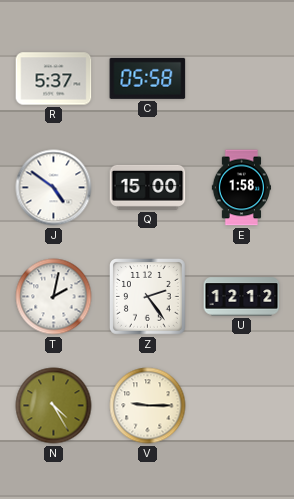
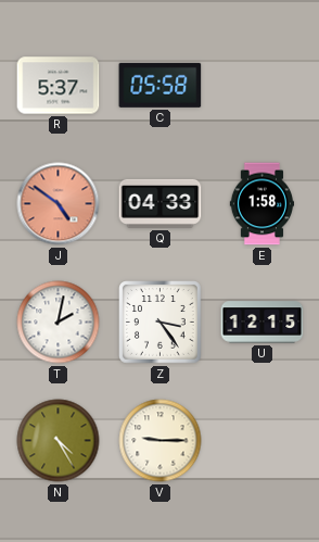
J dial: white -> salmon
Q: 15:00 -> 04:33
Z: 2:24 -> 3:24
U: 12:12 -> 12:15
